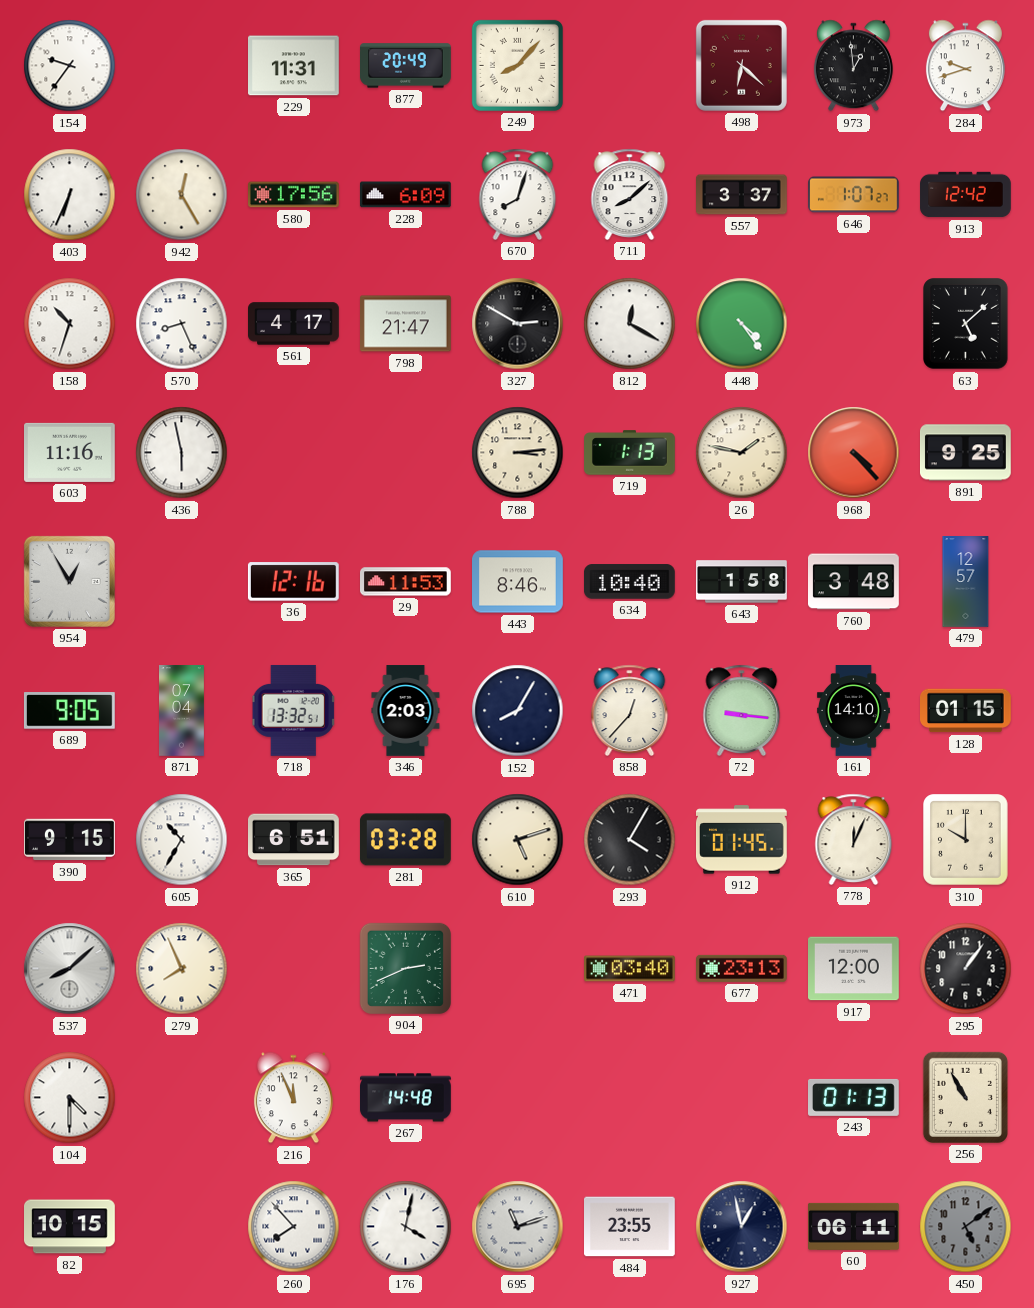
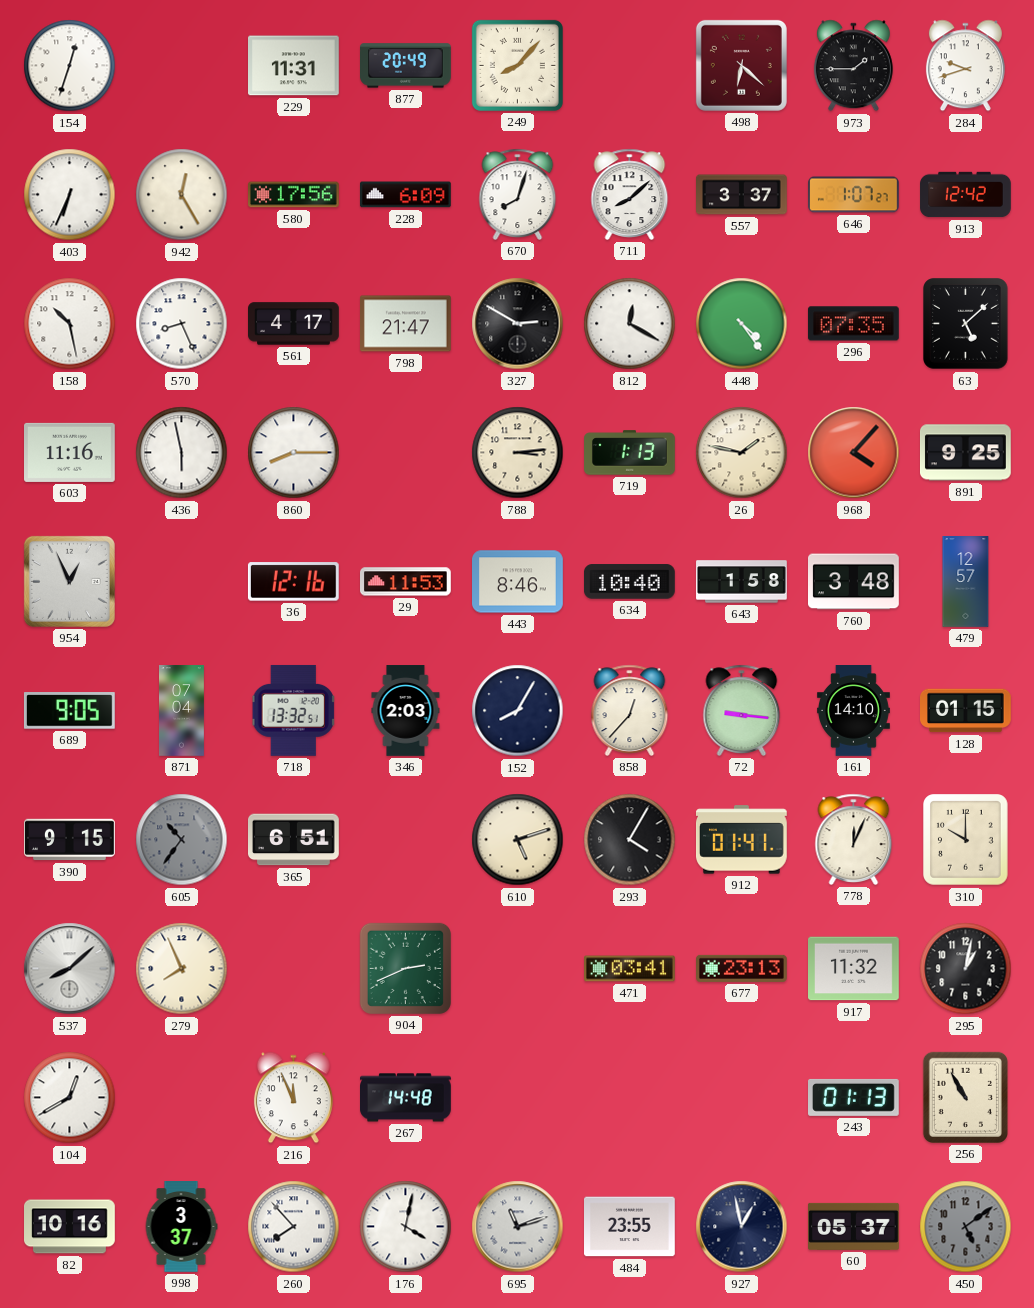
154: 9:36 -> 12:33
973: 12:59 -> 1:45
158: 10:33 -> 10:28
296: none -> 07:35
860: none -> 8:15
968: 4:23 -> 4:07
954: 12:55 -> 12:56
605: 10:35 -> 10:36
605 dial: white -> grey
281: 03:28 -> none
912: 01:45 -> 01:41
471: 03:40 -> 03:41
917: 12:00 -> 11:32
295: 1:06 -> 1:02
104: 4:30 -> 12:40
82: 10:15 -> 10:16
998: none -> 3:37
60: 06:11 -> 05:37
